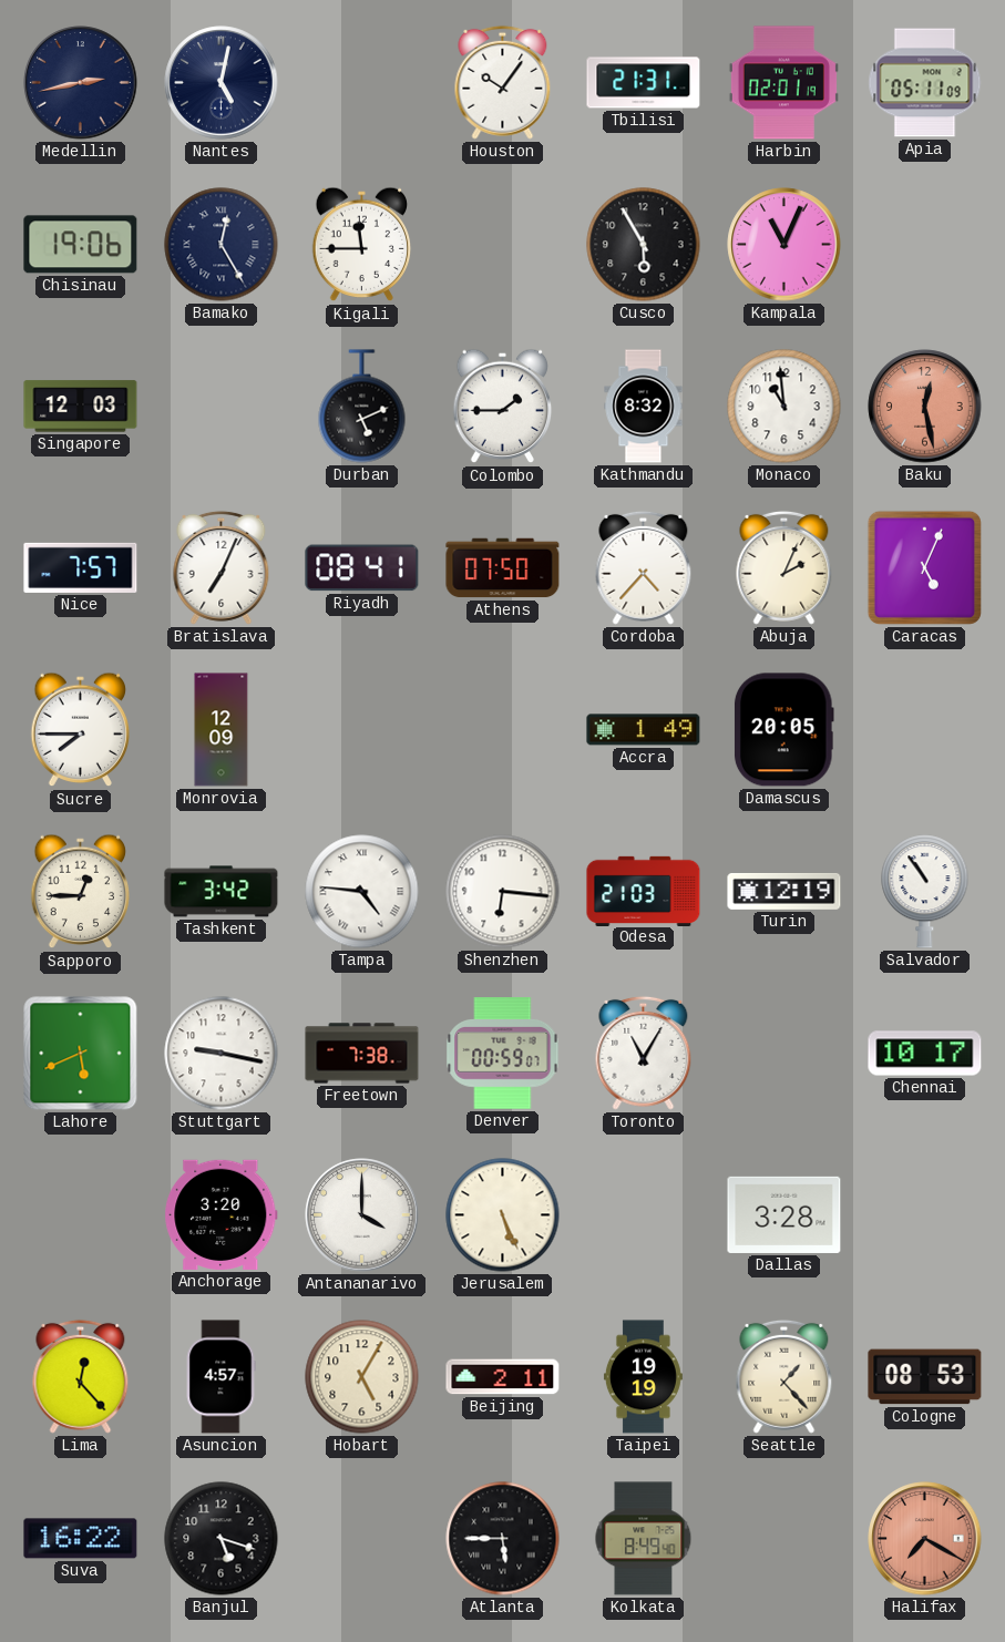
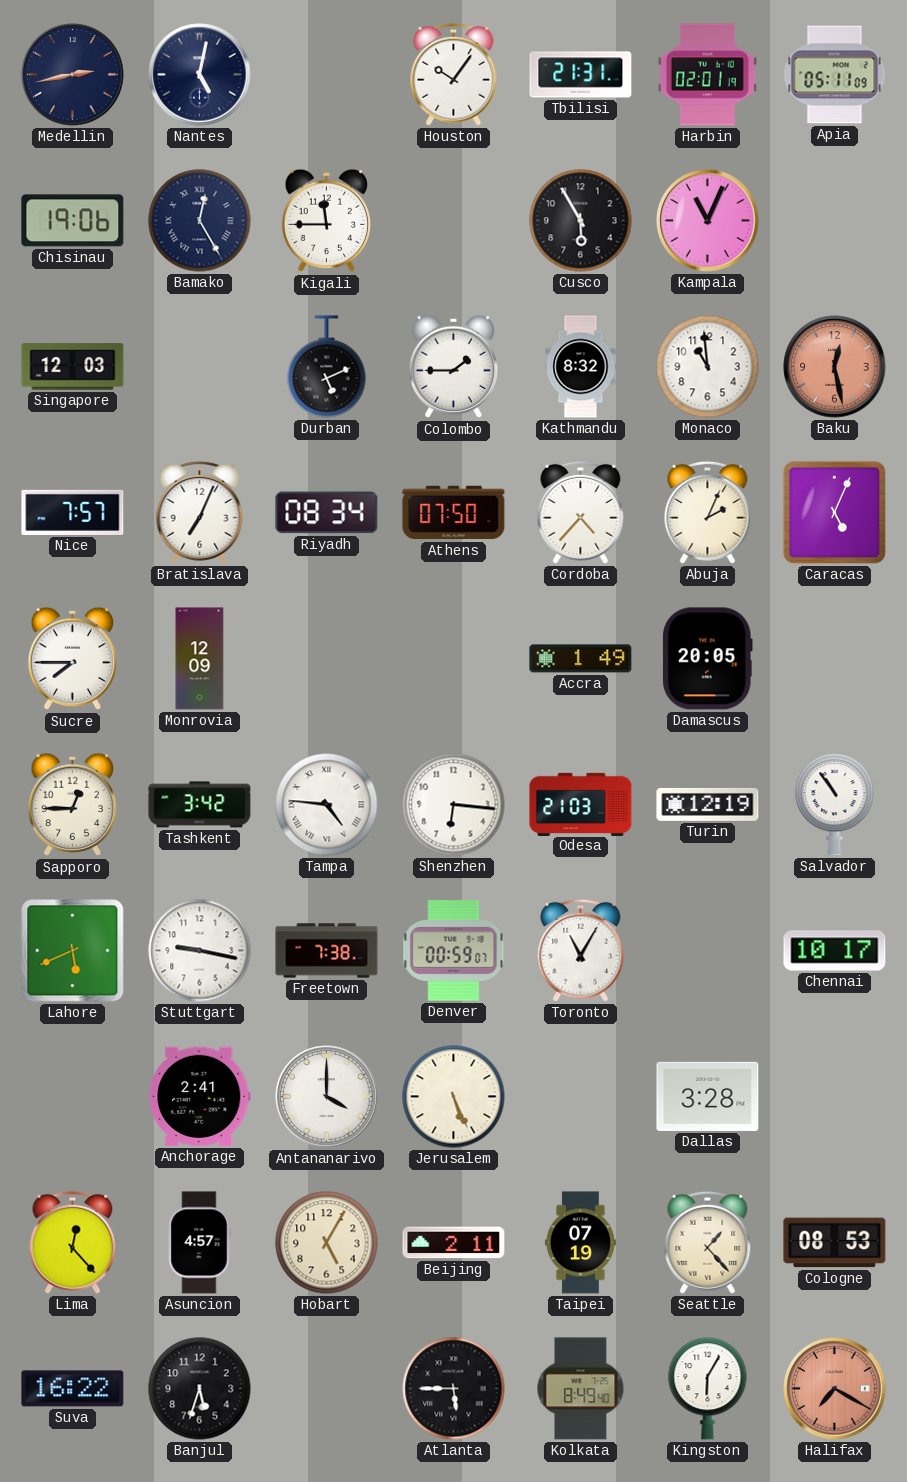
Riyadh: 08:41 -> 08:34
Anchorage: 3:20 -> 2:41
Taipei: 19:19 -> 07:19
Banjul: 5:18 -> 5:33
Kingston: none -> 6:05
